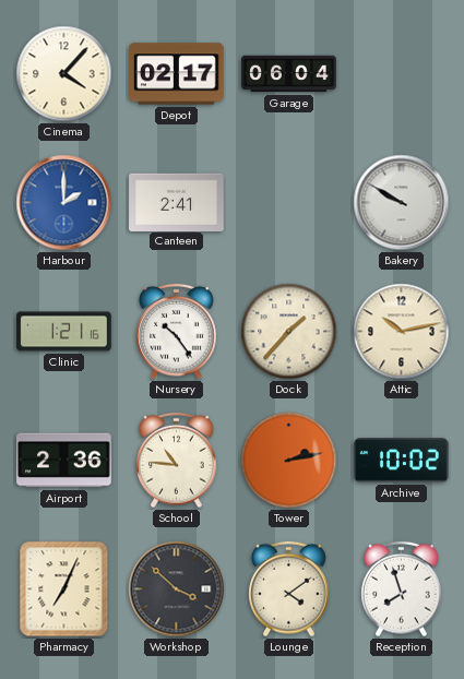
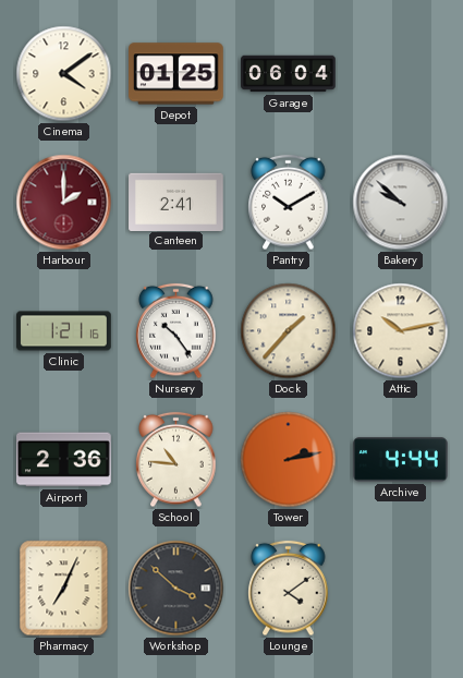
Cinema: 4:07 -> 4:09
Depot: 02:17 -> 01:25
Harbour dial: blue -> burgundy
Pantry: none -> 10:10
Bakery: 9:50 -> 9:52
Archive: 10:02 -> 4:44
Reception: 7:57 -> none
